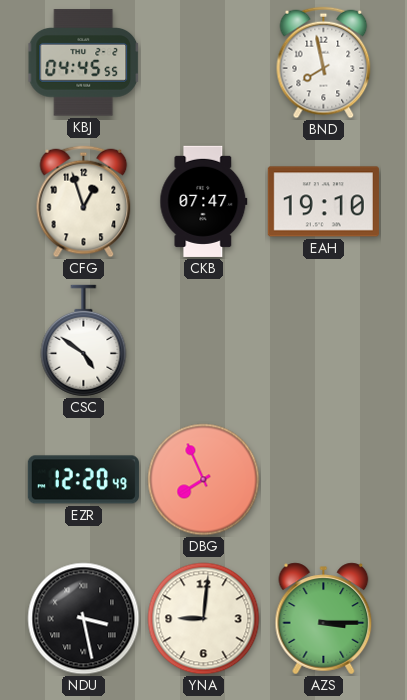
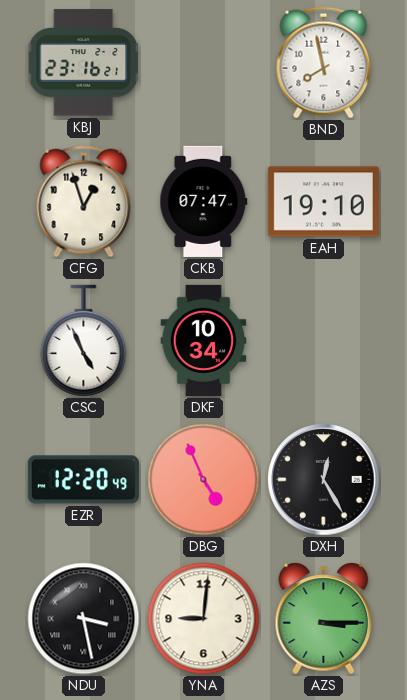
KBJ: 04:45 -> 23:16
CSC: 4:51 -> 4:56
DKF: none -> 10:34
DBG: 7:56 -> 4:56
DXH: none -> 12:25
